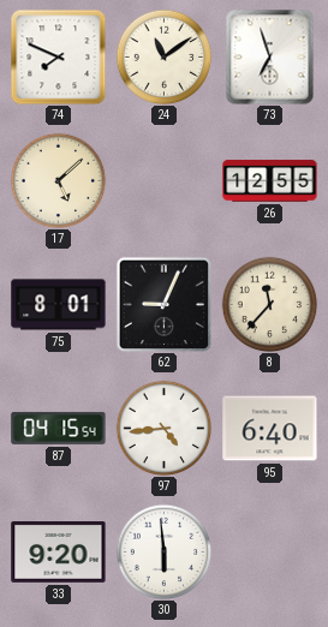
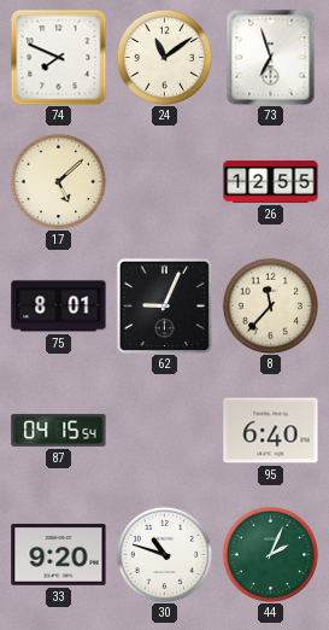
97: 4:44 -> none
30: 5:59 -> 10:48
44: none -> 2:04
